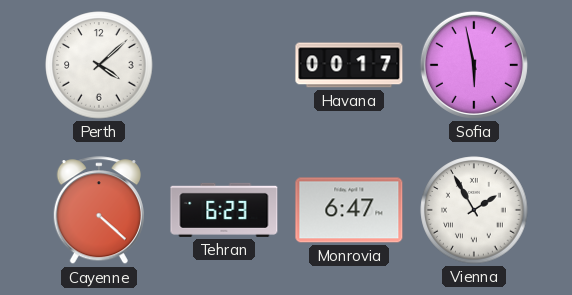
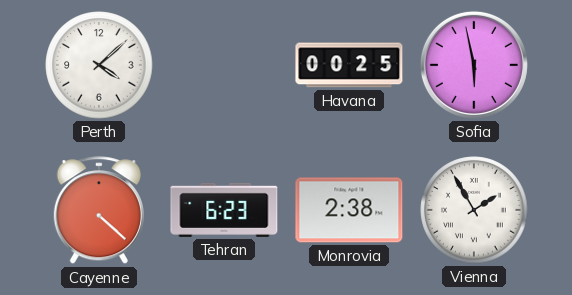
Havana: 00:17 -> 00:25
Monrovia: 6:47 -> 2:38
